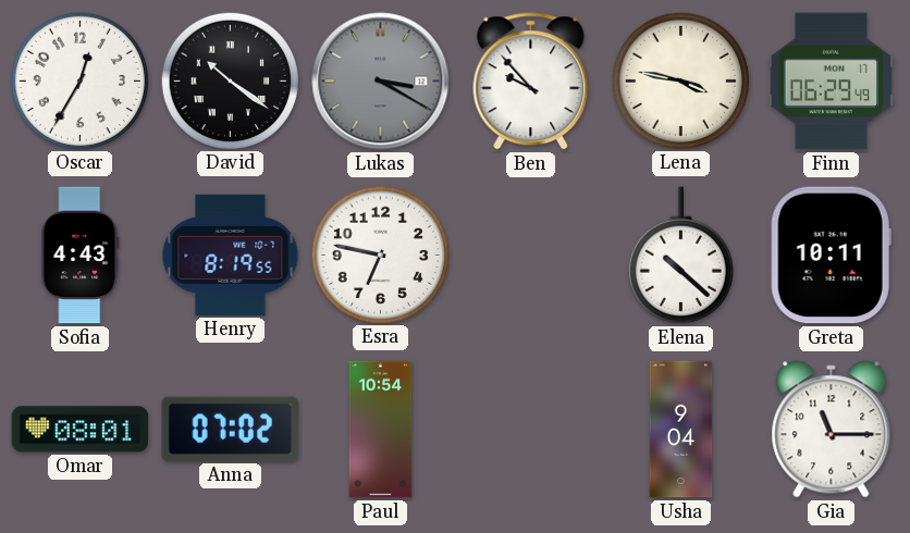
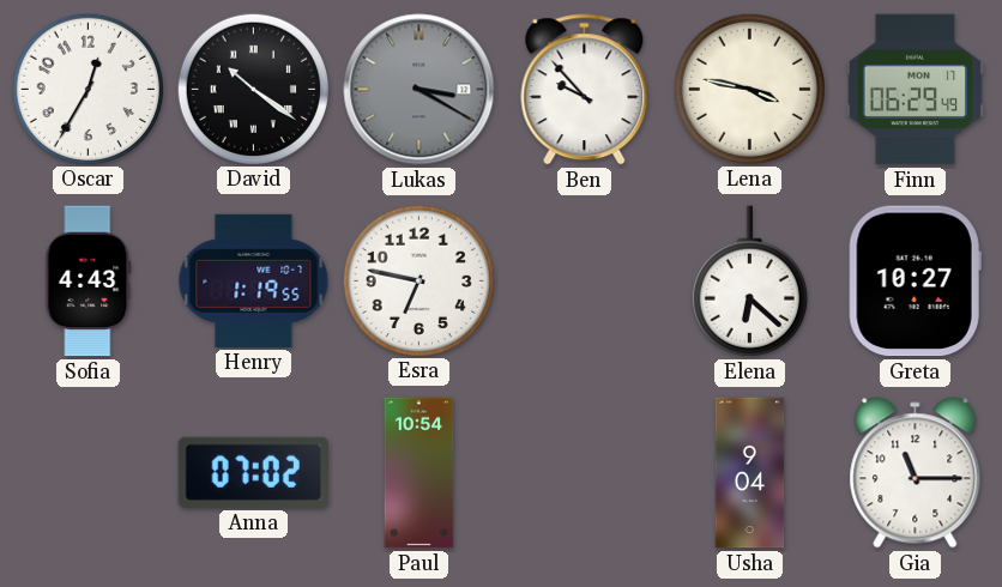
Henry: 8:19 -> 1:19
Elena: 10:22 -> 6:22
Greta: 10:11 -> 10:27
Omar: 08:01 -> none
